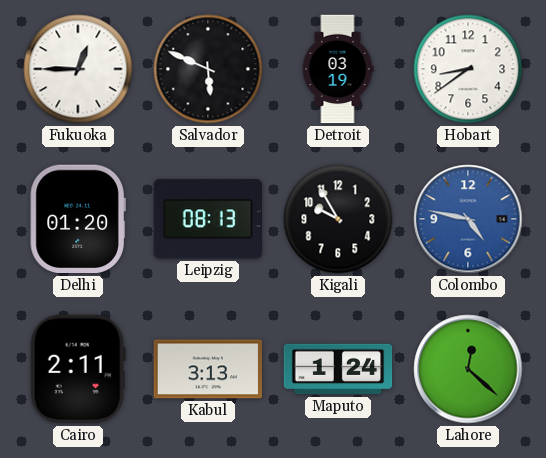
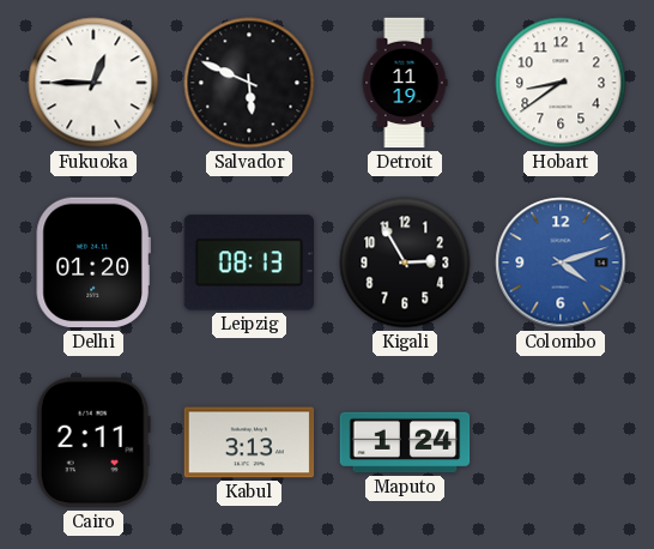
Detroit: 03:19 -> 11:19
Kigali: 9:55 -> 2:55
Colombo: 4:47 -> 4:12
Lahore: 12:22 -> none
